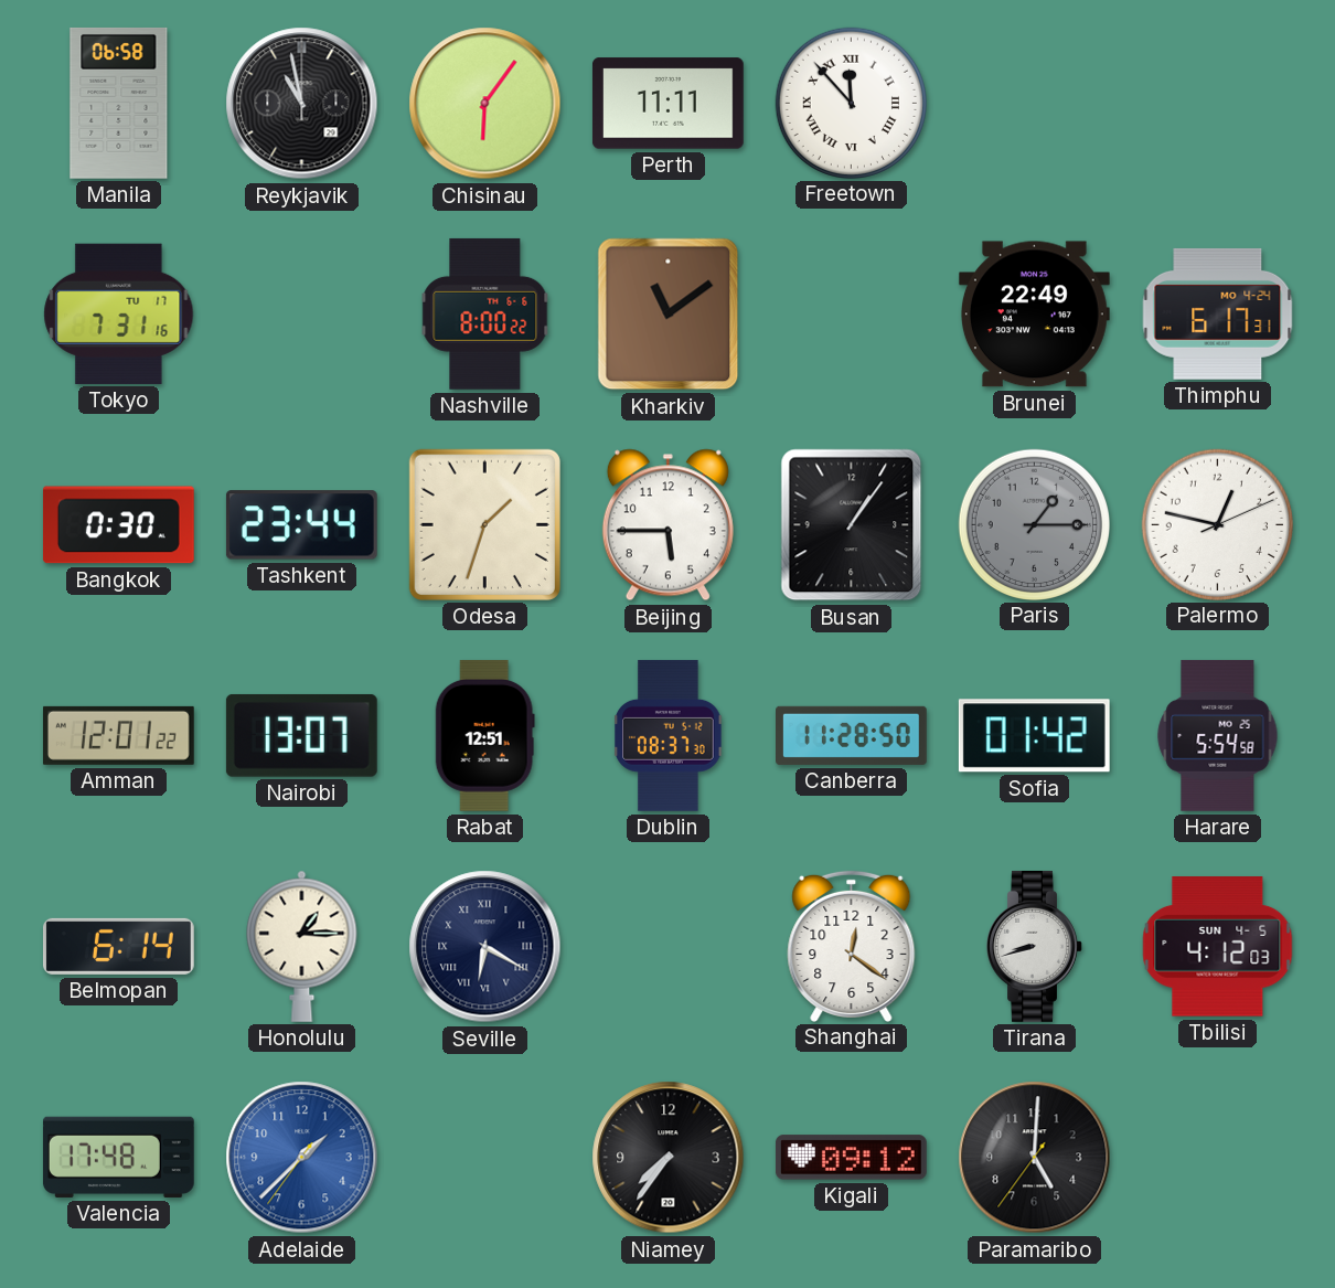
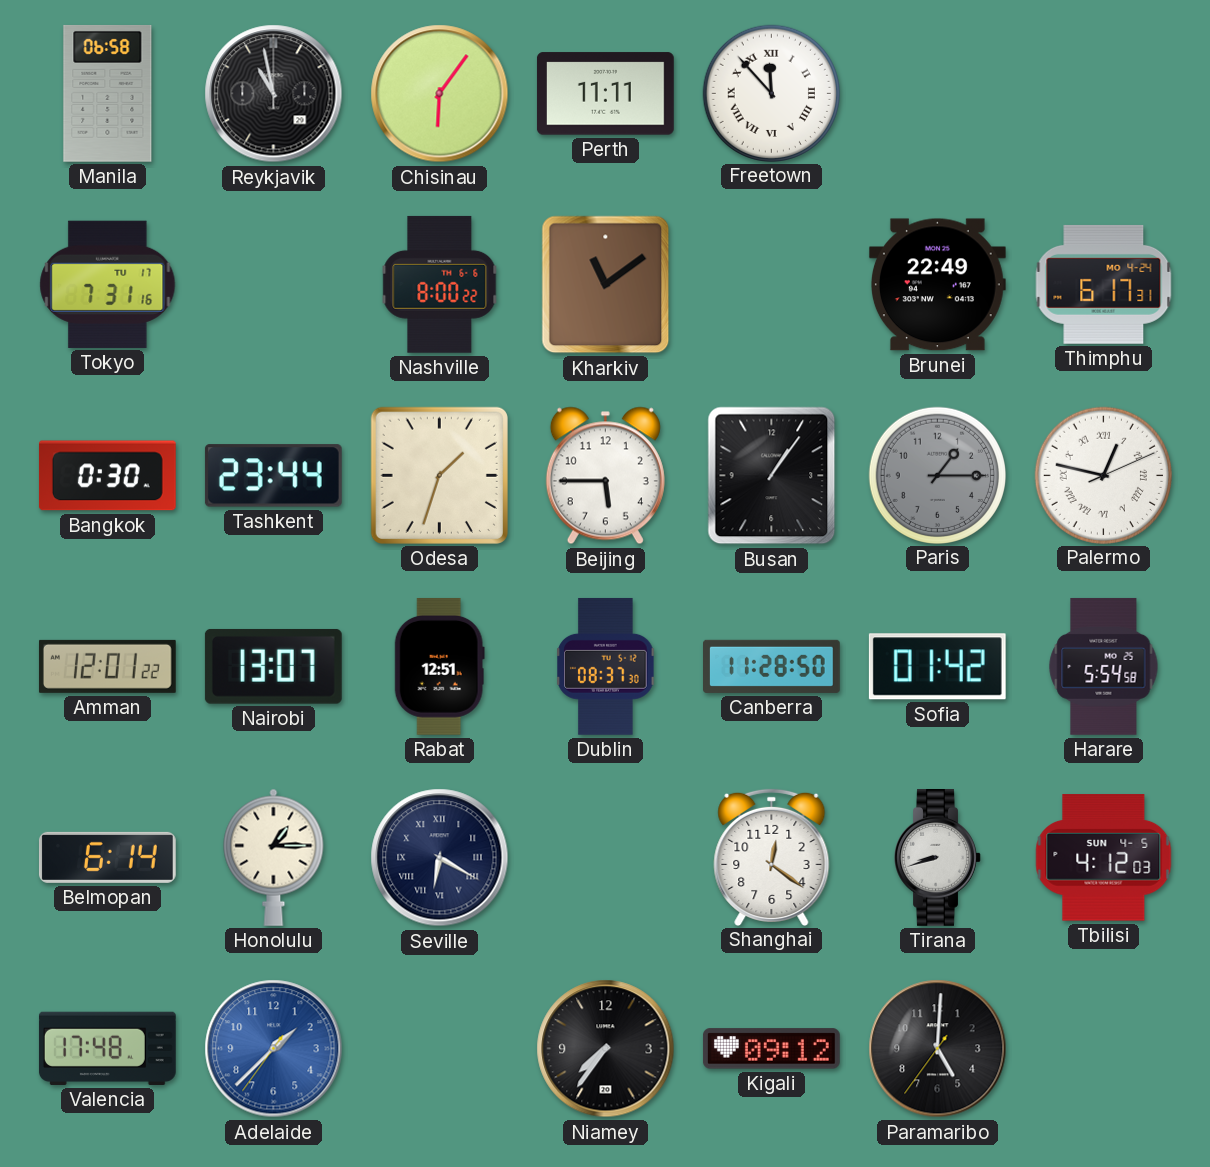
Palermo numerals: Arabic -> Roman
